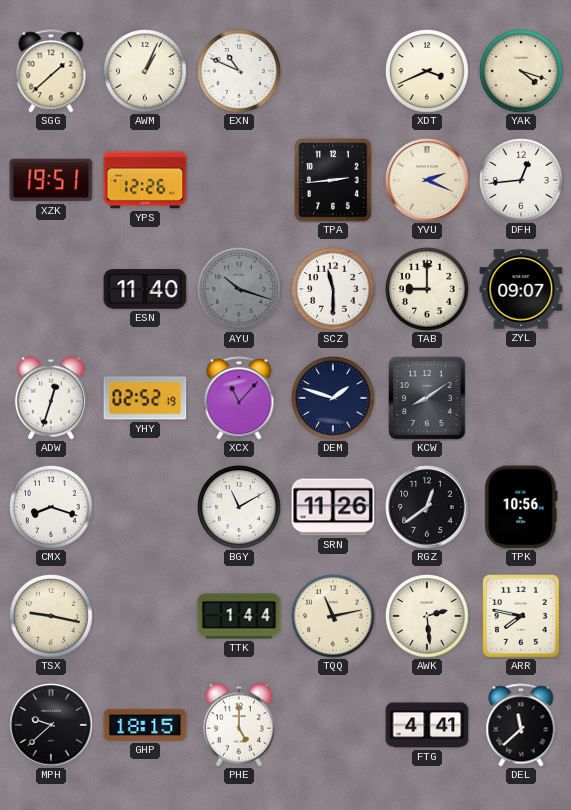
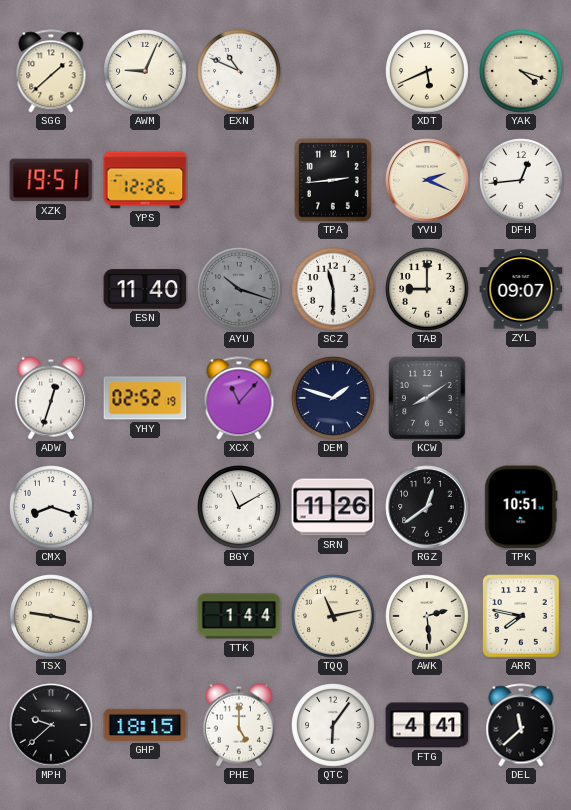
AWM: 1:04 -> 9:04
XDT: 3:41 -> 5:41
TPK: 10:56 -> 10:51
QTC: none -> 6:06
